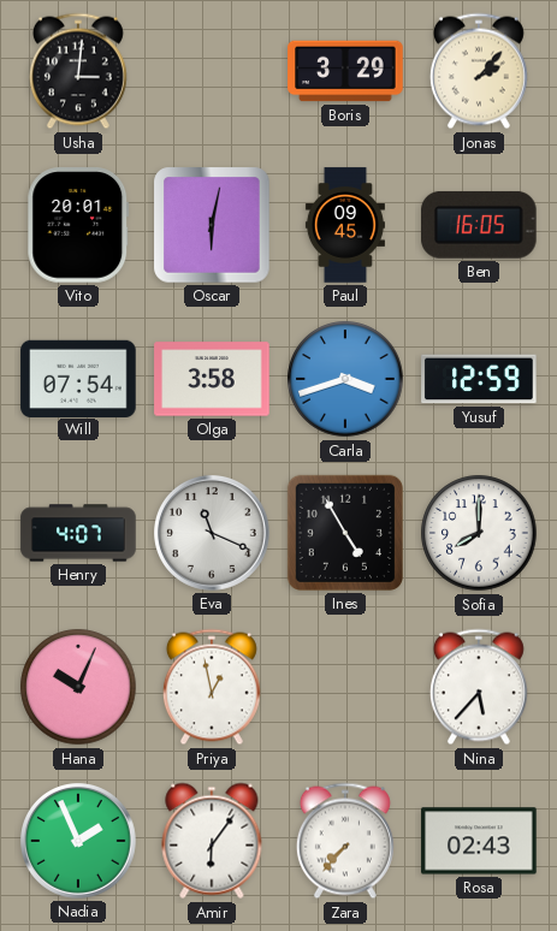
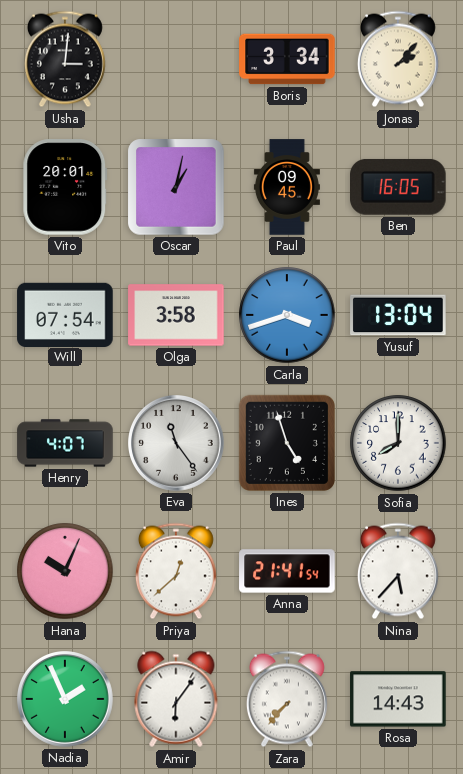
Boris: 3:29 -> 3:34
Oscar: 6:02 -> 1:02
Yusuf: 12:59 -> 13:04
Eva: 11:19 -> 11:24
Ines: 4:55 -> 4:57
Priya: 12:58 -> 12:38
Anna: none -> 21:41
Rosa: 02:43 -> 14:43
